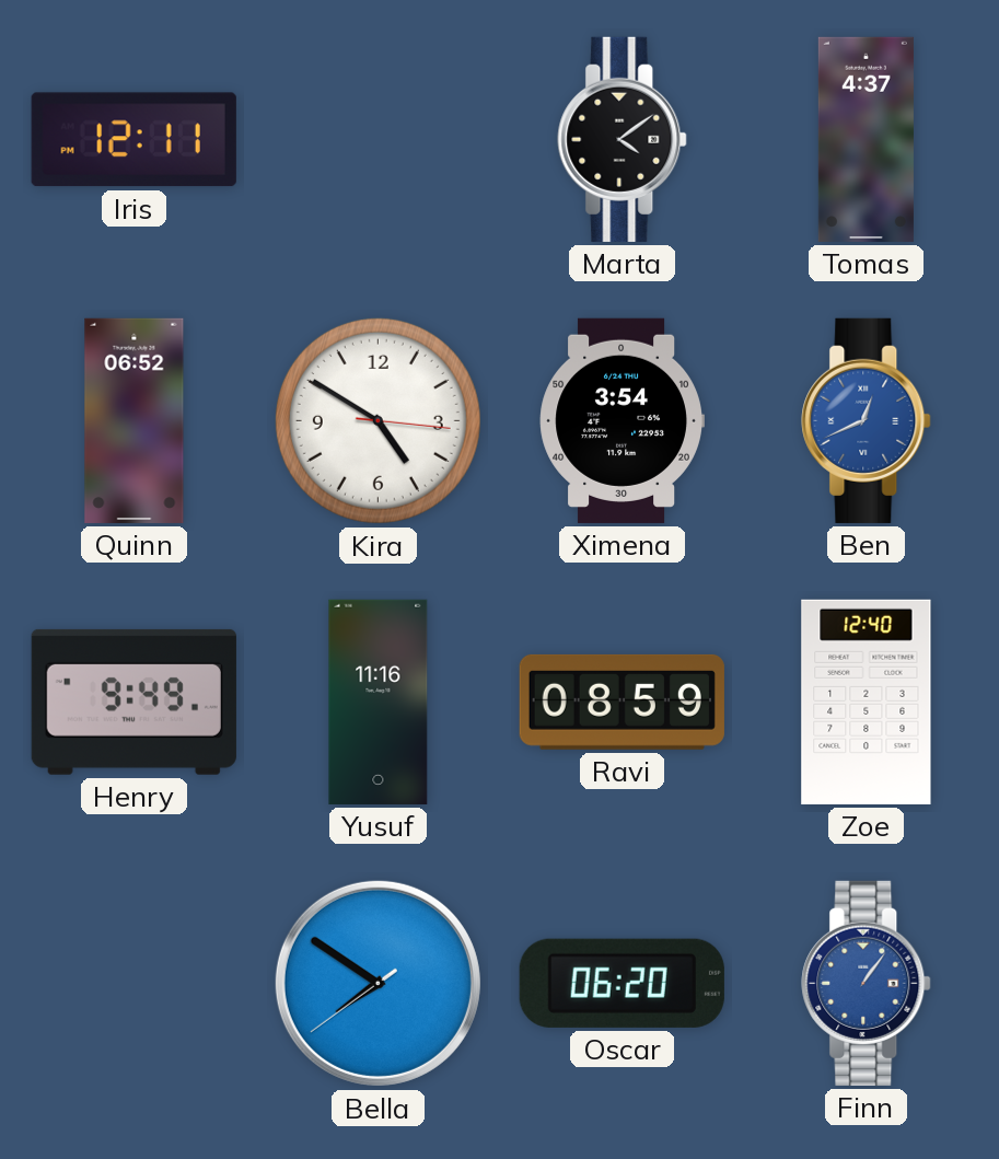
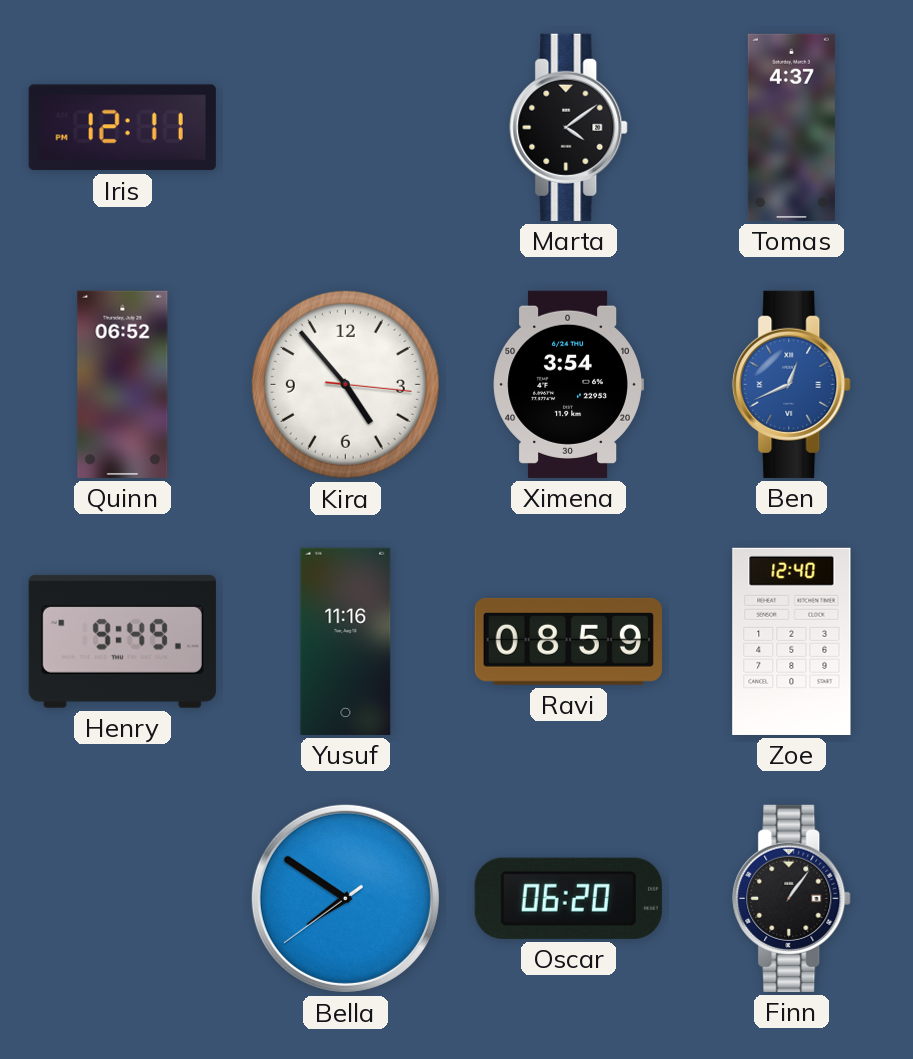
Kira: 4:50 -> 4:53
Finn dial: blue -> black
